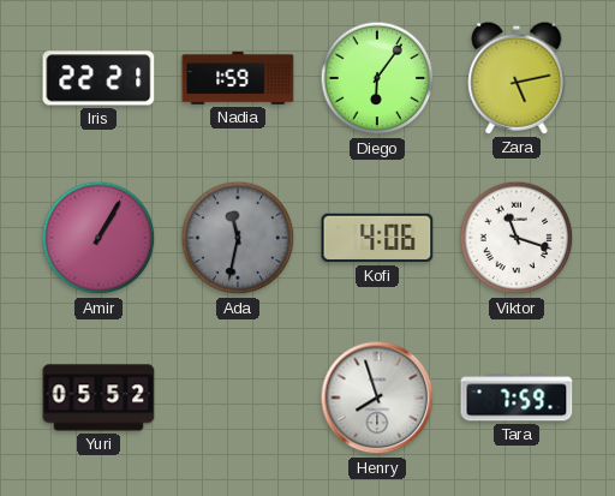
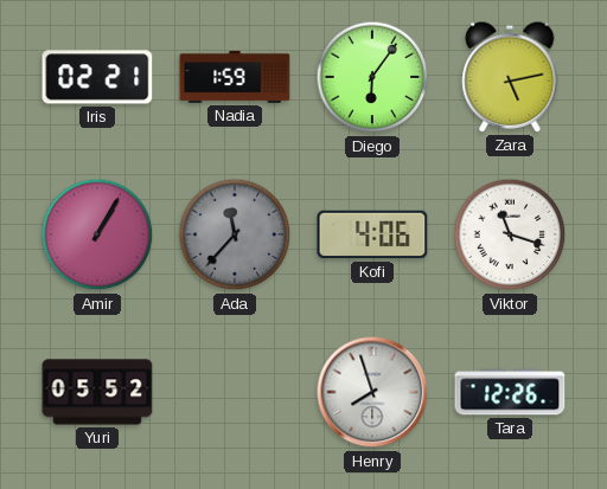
Iris: 22:21 -> 02:21
Ada: 11:32 -> 11:37
Tara: 7:59 -> 12:26
